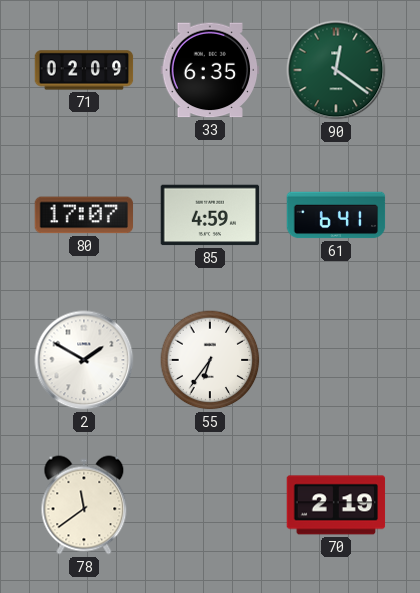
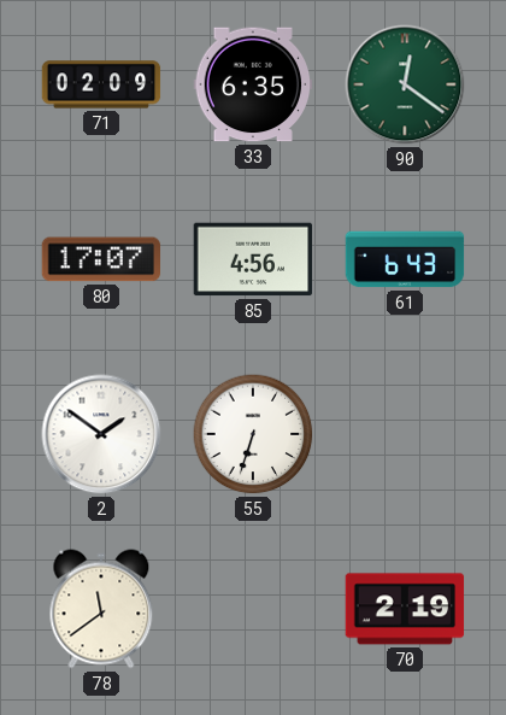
85: 4:59 -> 4:56
61: 6:41 -> 6:43
2: 1:50 -> 1:51
55: 6:36 -> 6:33
